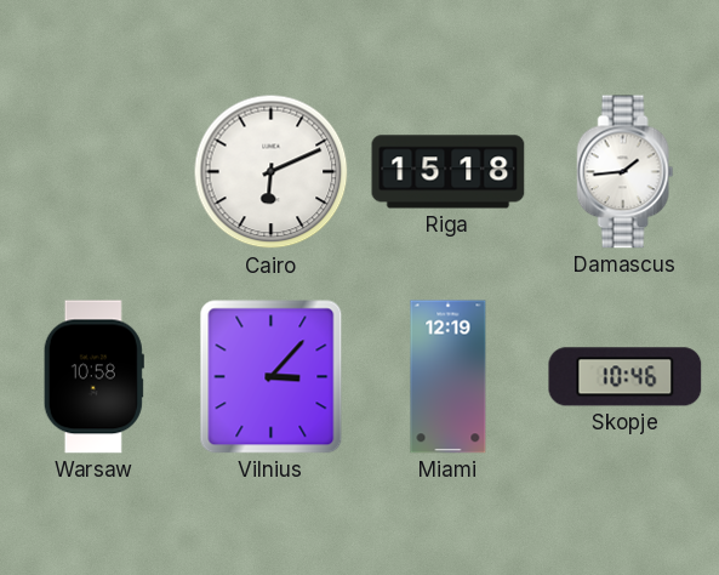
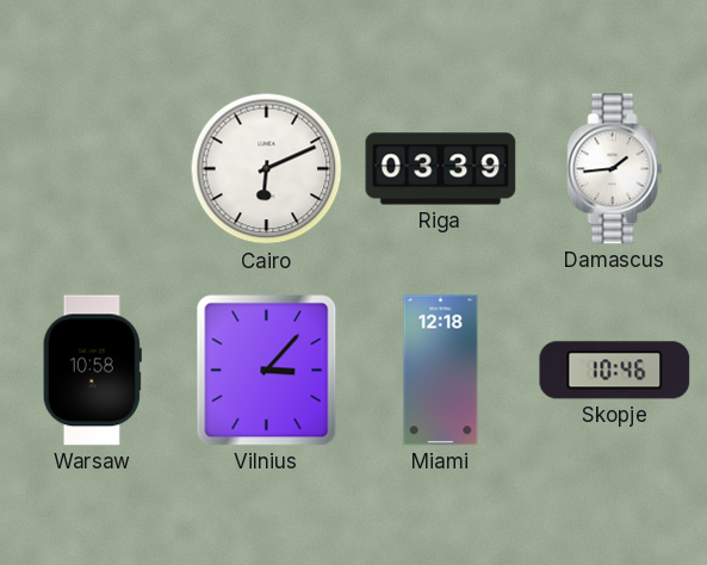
Riga: 15:18 -> 03:39
Miami: 12:19 -> 12:18
